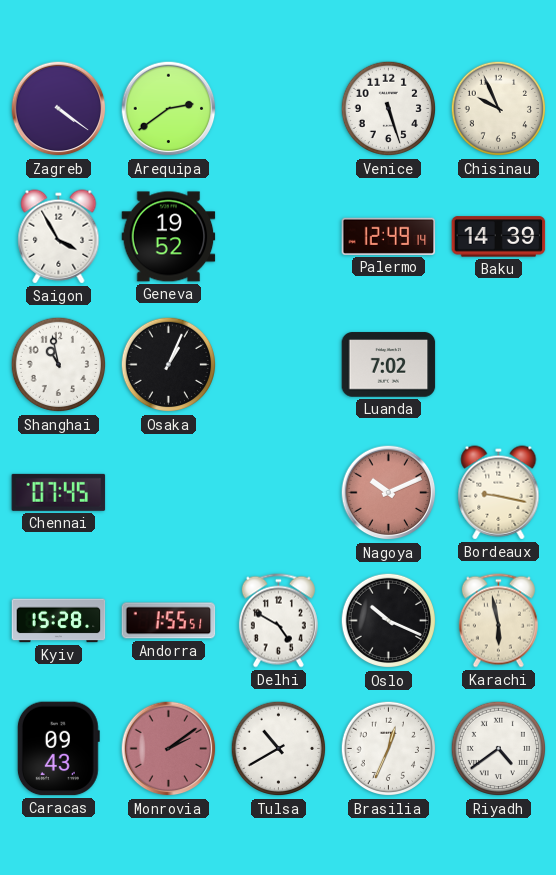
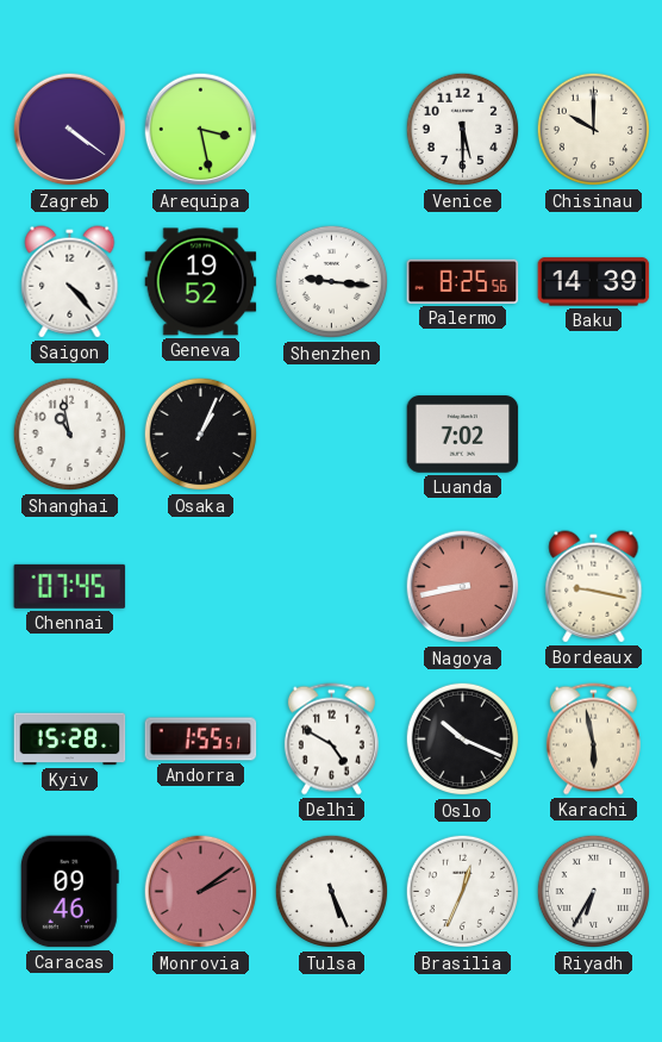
Arequipa: 2:39 -> 3:28
Venice: 5:27 -> 5:30
Chisinau: 9:56 -> 10:00
Saigon: 3:55 -> 4:23
Shenzhen: none -> 9:16
Palermo: 12:49 -> 8:25
Nagoya: 10:11 -> 8:43
Caracas: 09:43 -> 09:46
Tulsa: 10:40 -> 5:26
Riyadh: 4:39 -> 6:35
